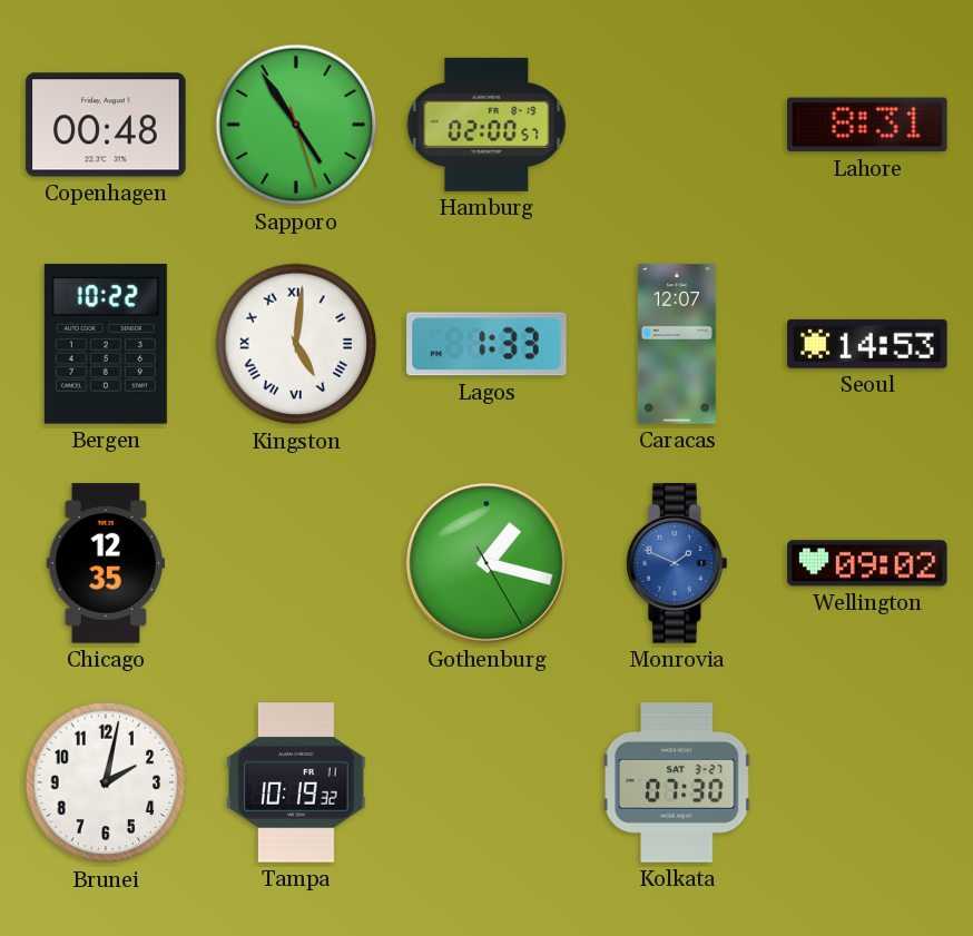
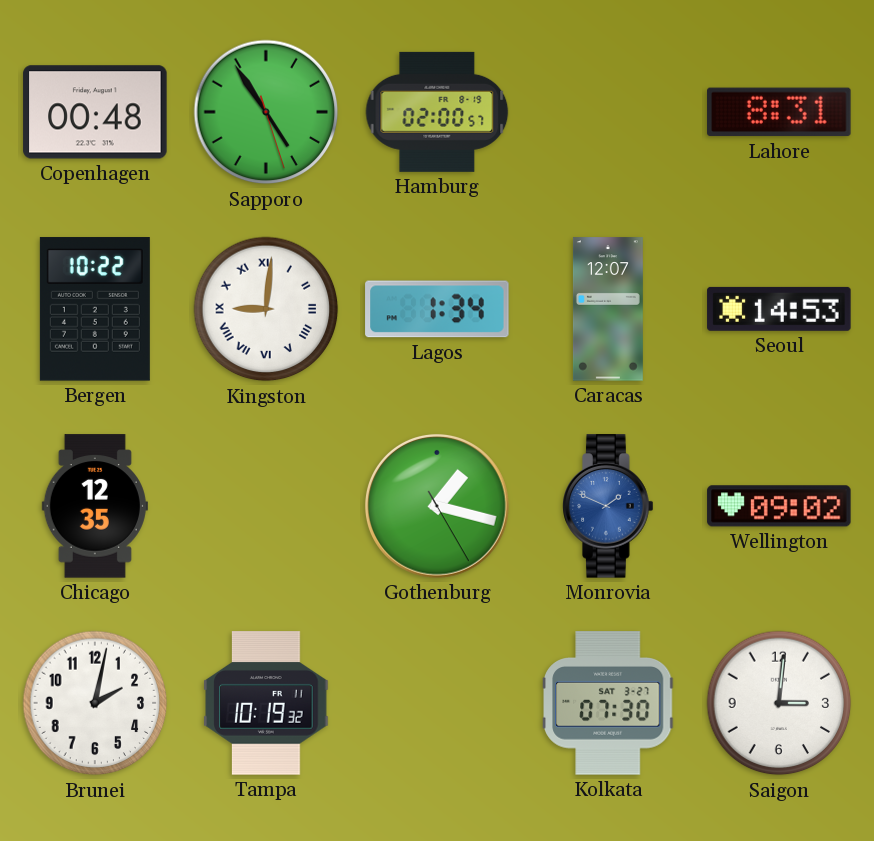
Kingston: 5:01 -> 9:01
Lagos: 1:33 -> 1:34
Saigon: none -> 3:01
